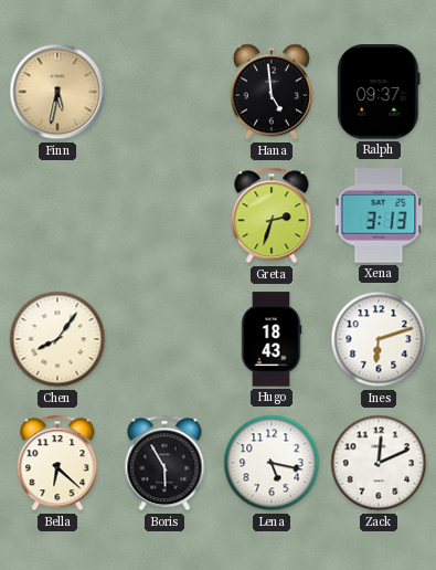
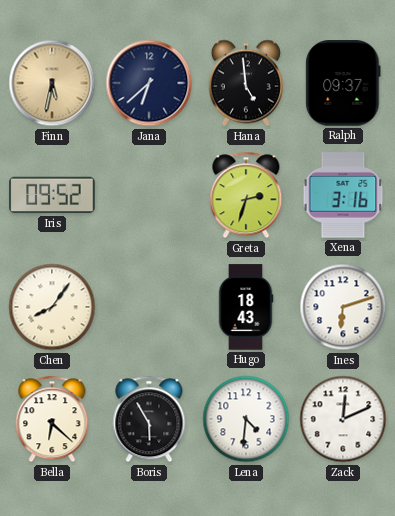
Jana: none -> 6:38
Iris: none -> 09:52
Xena: 3:13 -> 3:16
Lena: 5:17 -> 4:31
